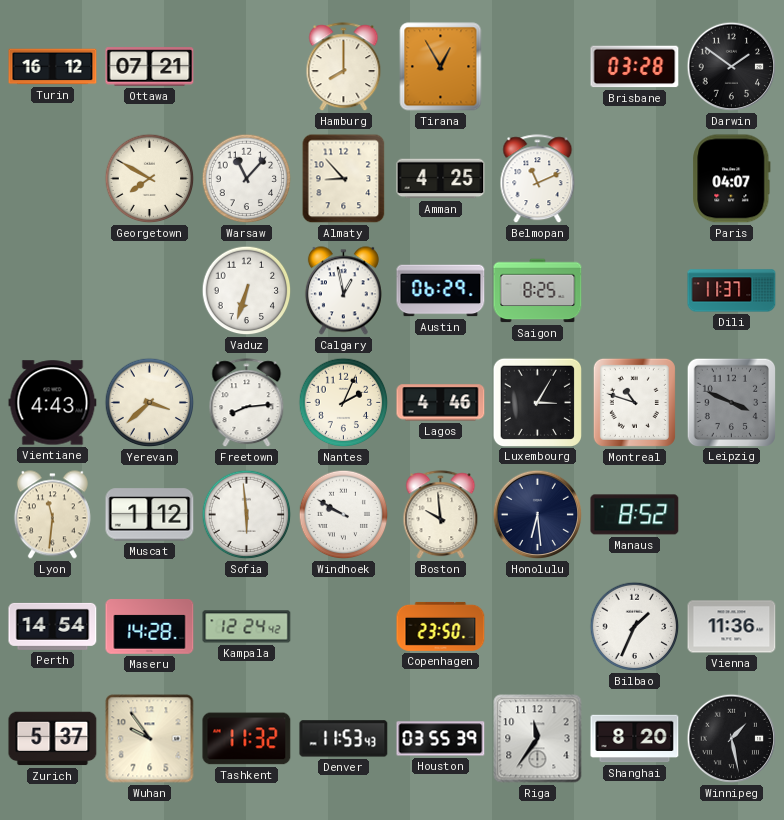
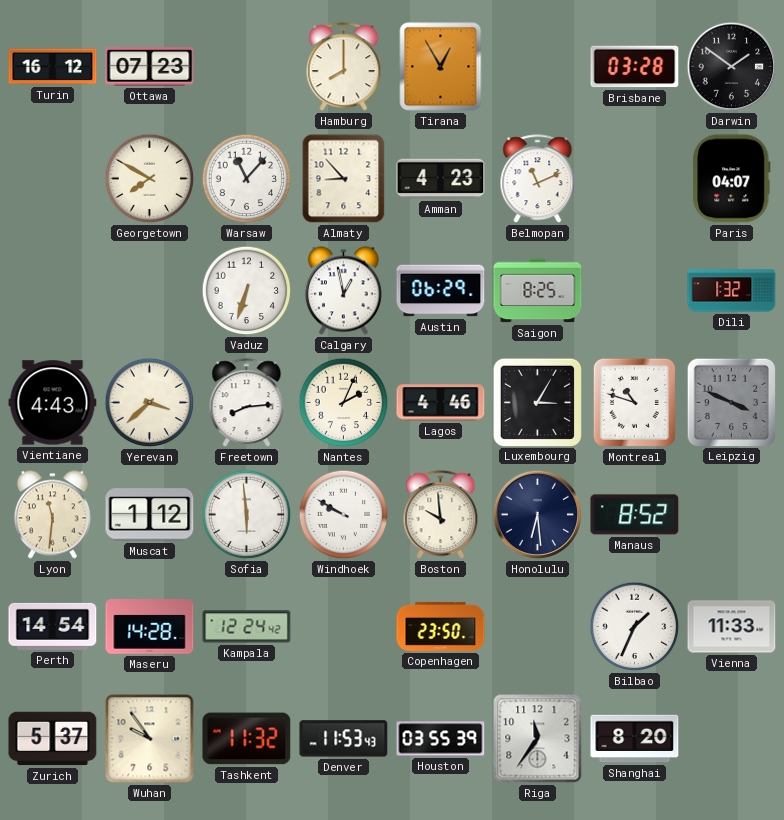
Ottawa: 07:21 -> 07:23
Amman: 4:25 -> 4:23
Dili: 11:37 -> 1:32
Vienna: 11:36 -> 11:33
Winnipeg: 1:28 -> none
